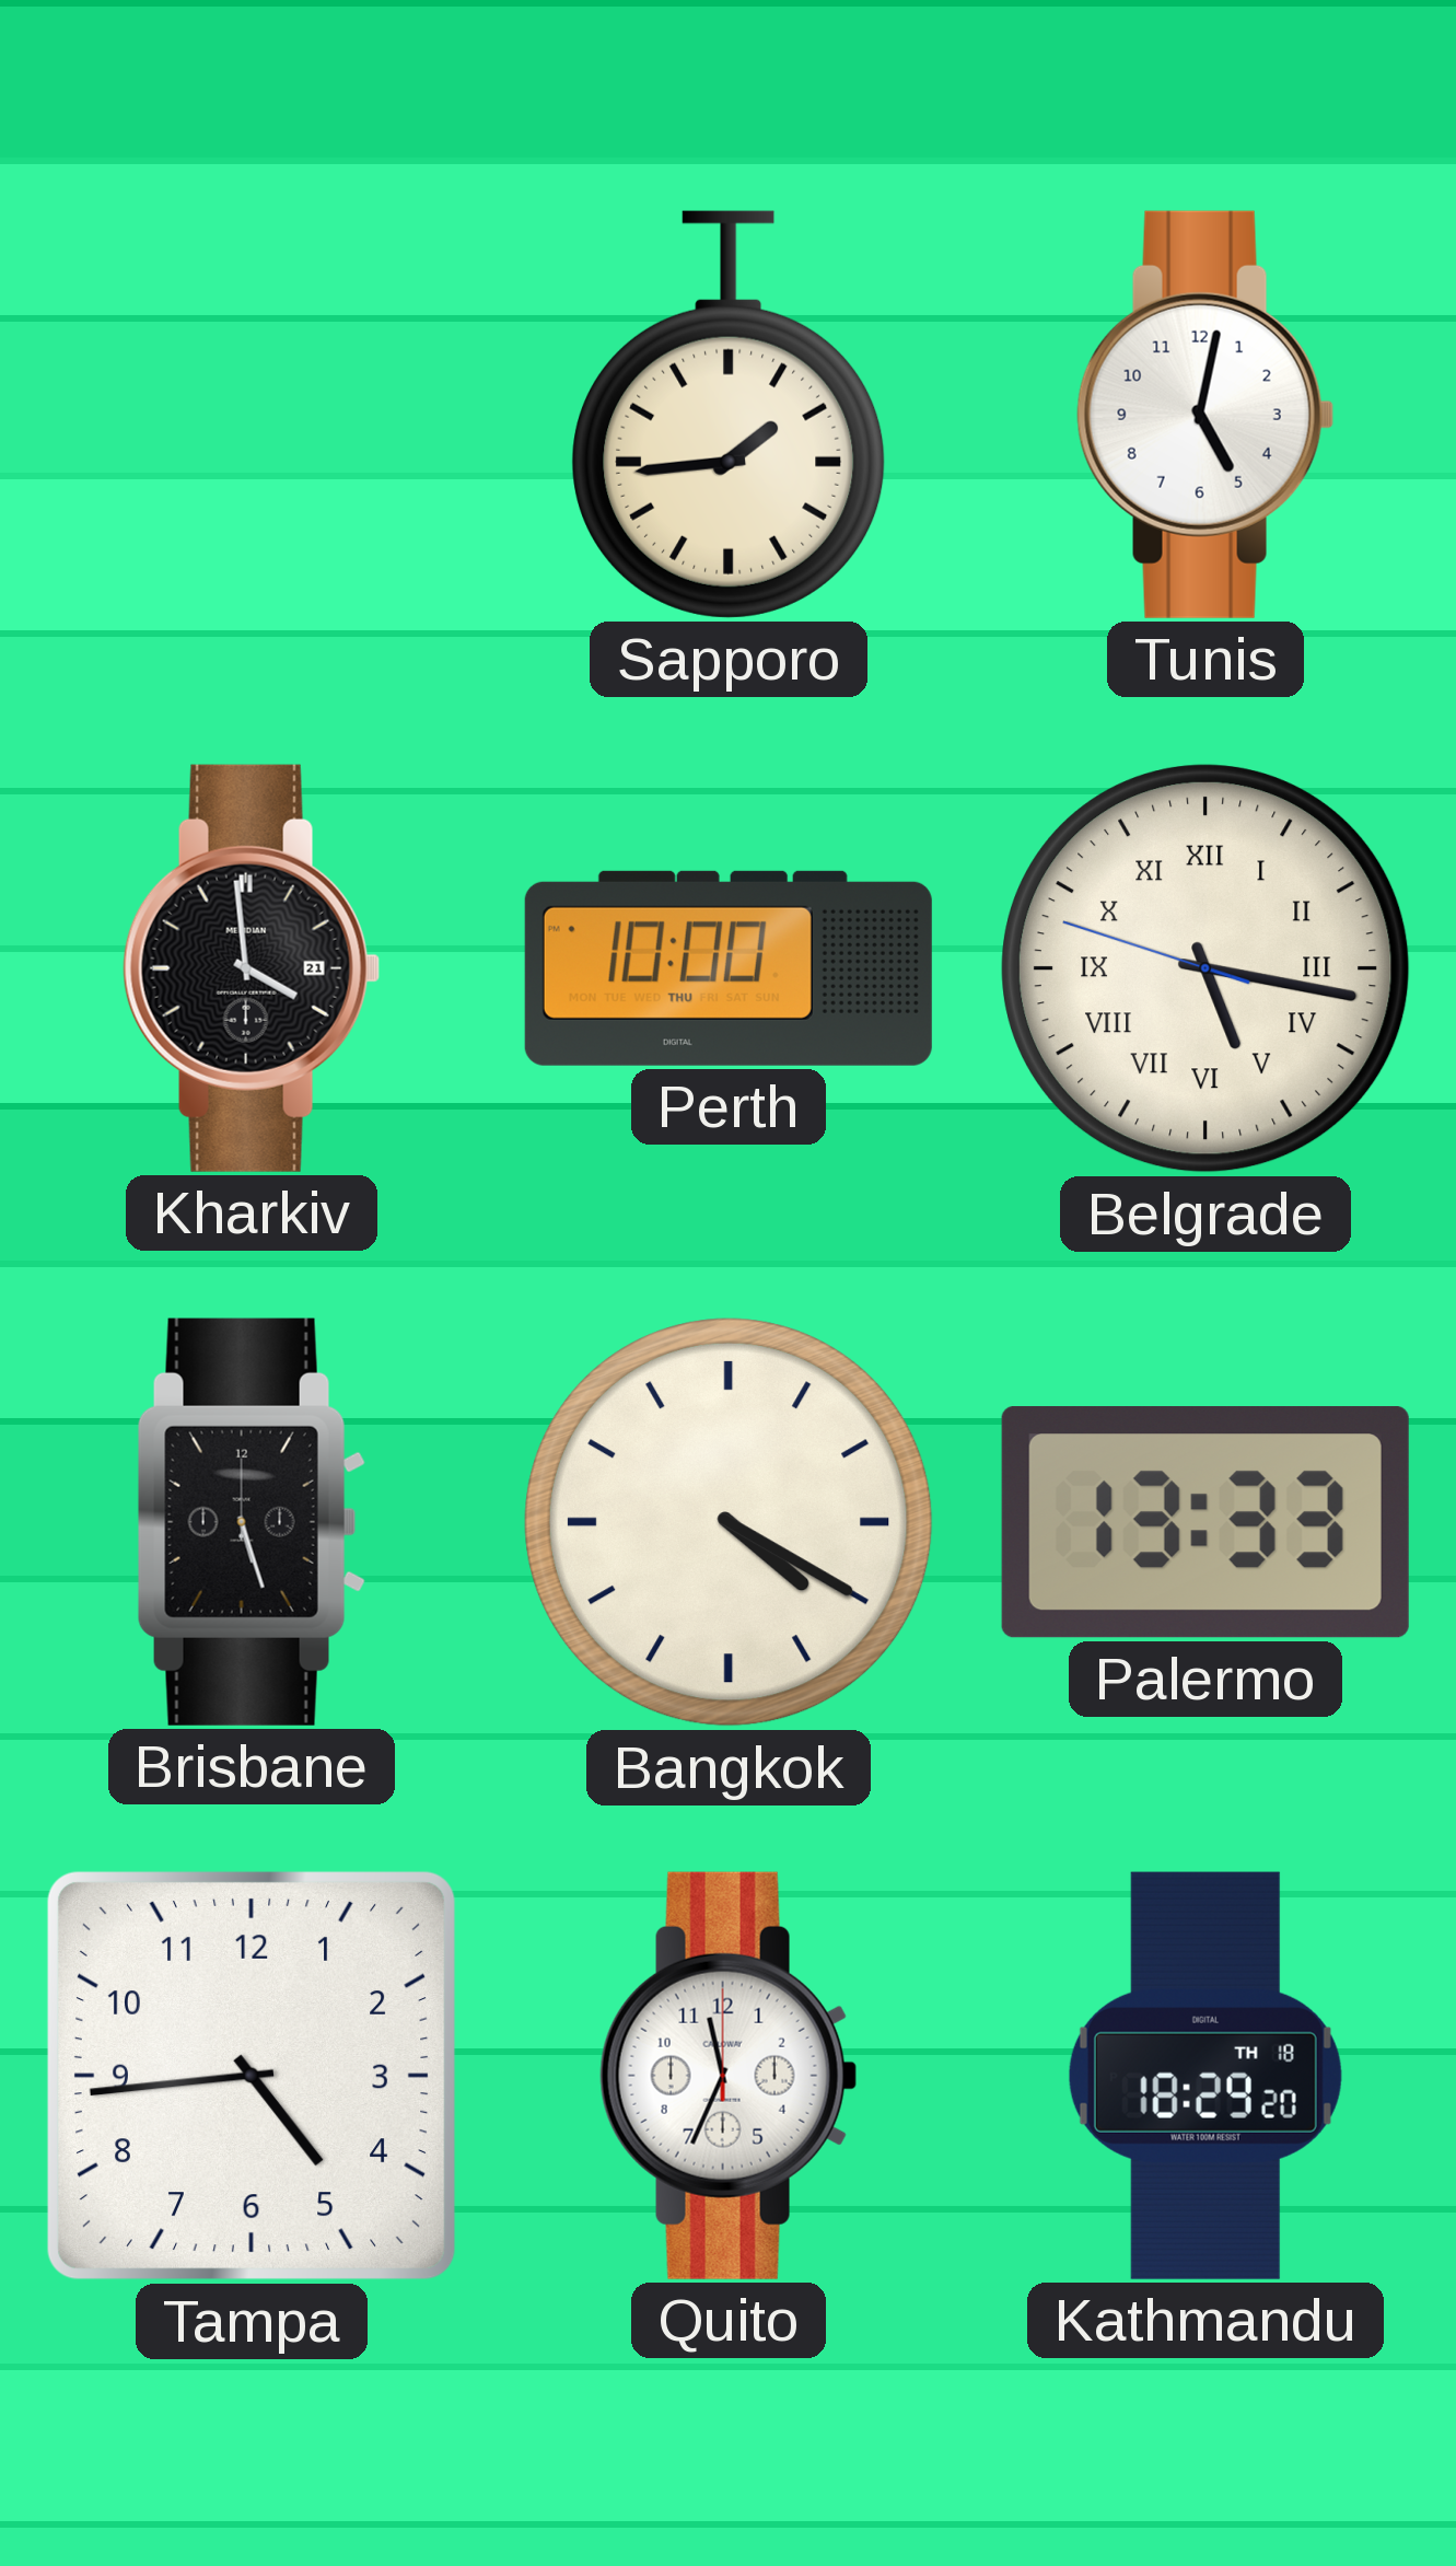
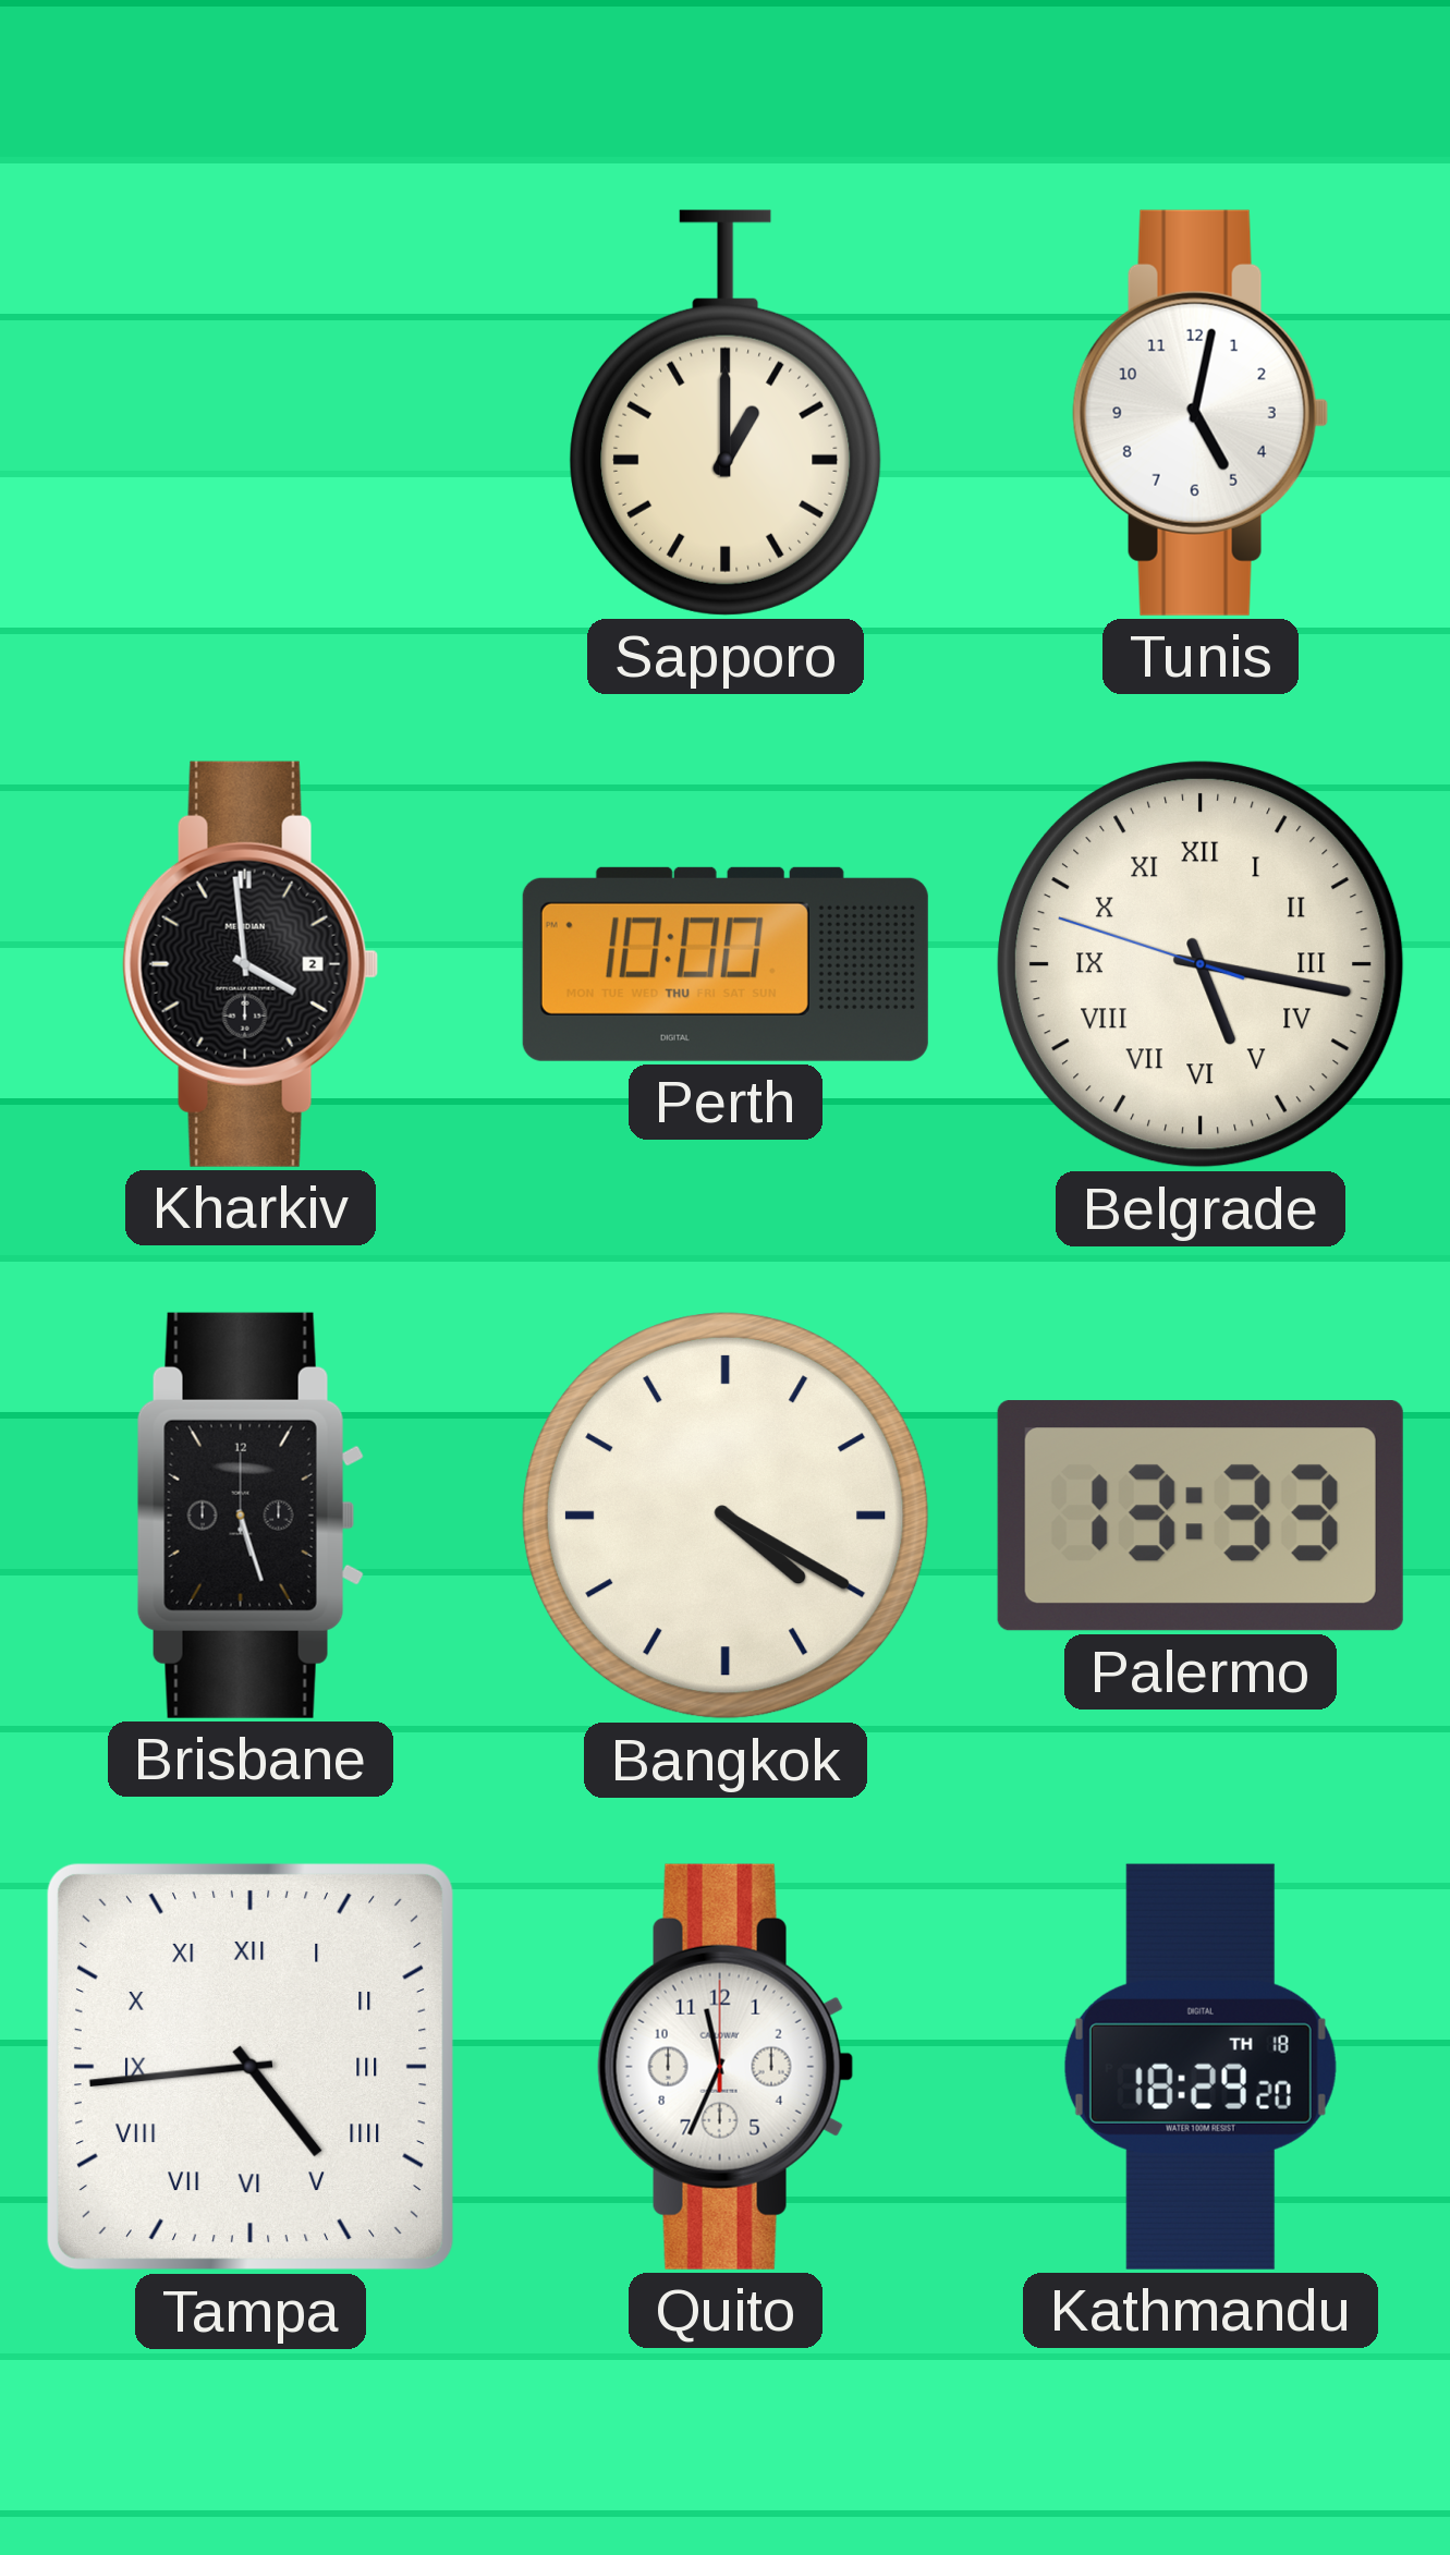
Sapporo: 1:44 -> 1:00
Kharkiv date: 21 -> 2
Tampa numerals: Arabic -> Roman
